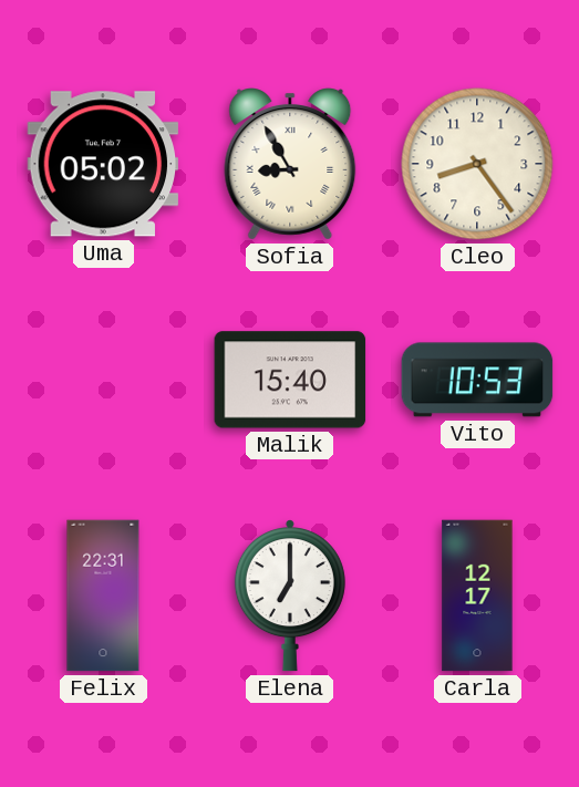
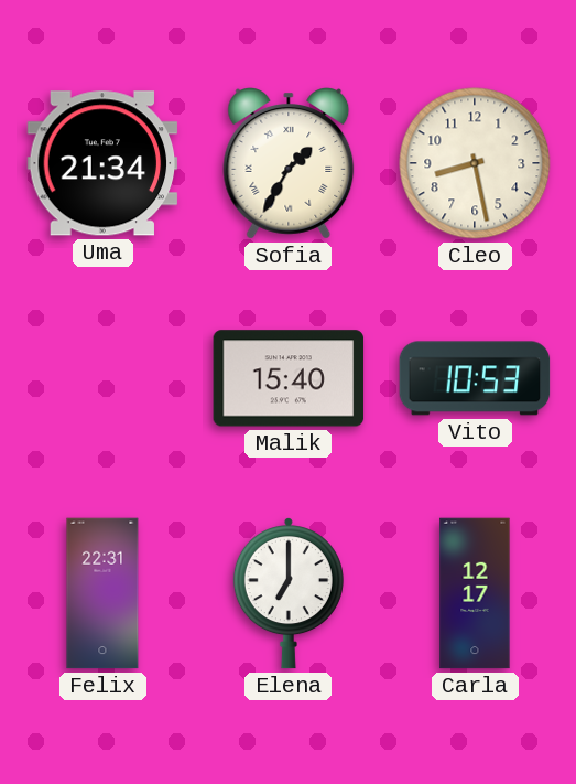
Uma: 05:02 -> 21:34
Sofia: 8:55 -> 1:35
Cleo: 8:24 -> 8:28
